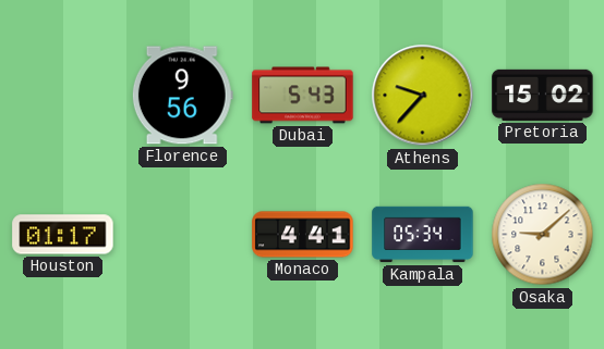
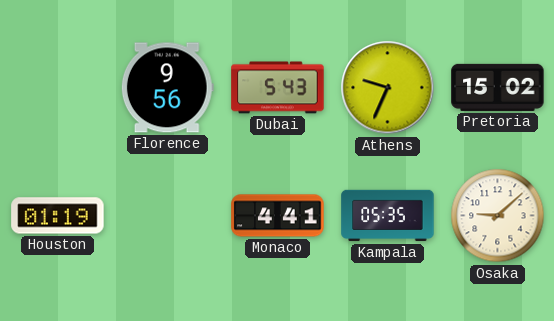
Athens: 9:37 -> 9:34
Houston: 01:17 -> 01:19
Kampala: 05:34 -> 05:35
